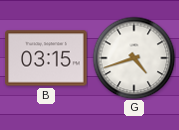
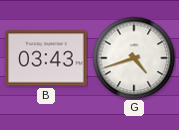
B: 03:15 -> 03:43
